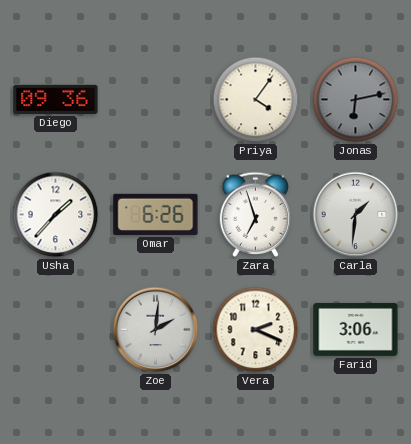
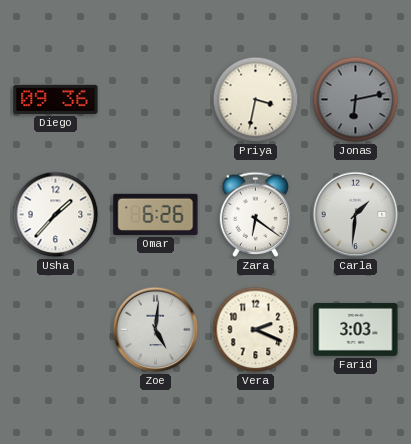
Priya: 4:06 -> 3:32
Zara: 6:57 -> 6:21
Zoe: 2:01 -> 5:01
Farid: 3:06 -> 3:03
